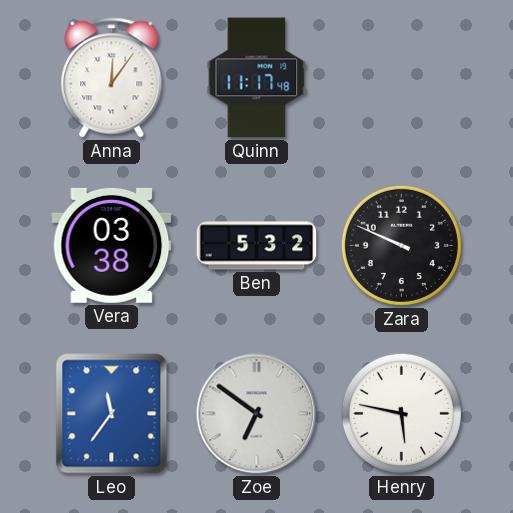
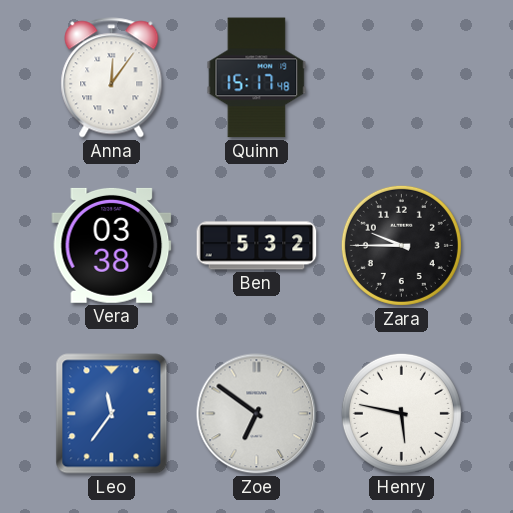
Quinn: 11:17 -> 15:17
Zara: 9:49 -> 9:45
